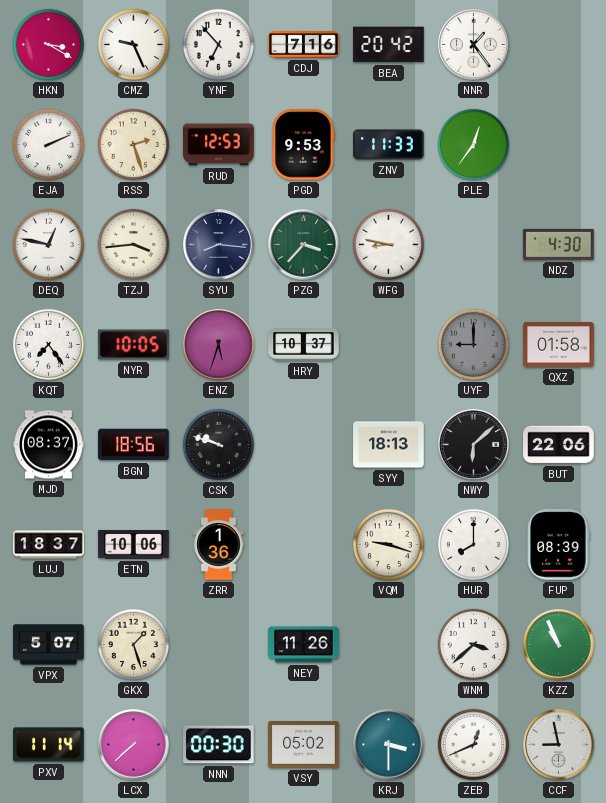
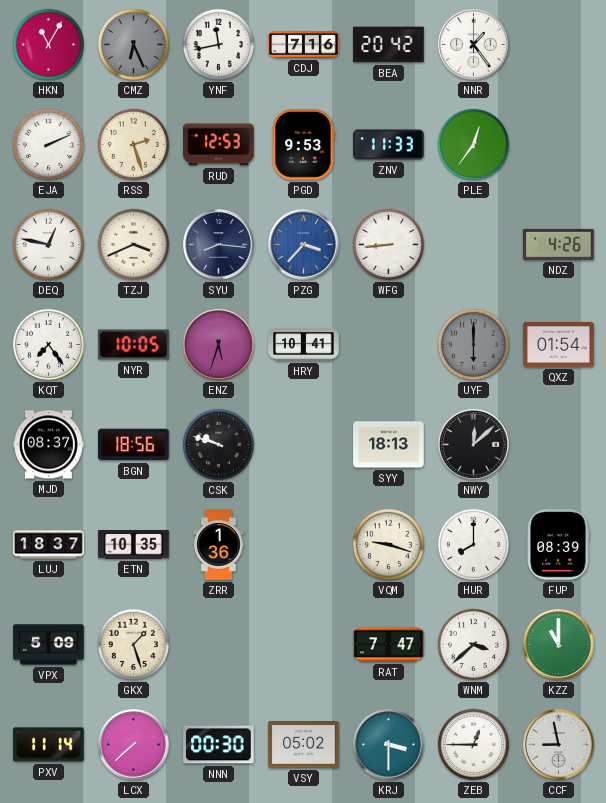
HKN: 3:20 -> 11:05
CMZ: 9:26 -> 6:26
CMZ dial: white -> grey
YNF: 6:53 -> 11:43
TZJ: 3:44 -> 3:41
PZG dial: green -> blue
WFG: 8:47 -> 8:44
NDZ: 4:30 -> 4:26
HRY: 10:37 -> 10:41
UYF: 9:00 -> 6:00
QXZ: 01:58 -> 01:54
NWY: 6:08 -> 12:08
BUT: 22:06 -> none
ETN: 10:06 -> 10:35
VPX: 5:07 -> 5:09
NEY: 11:26 -> none
RAT: none -> 7:47
KZZ: 10:56 -> 11:00
ZEB: 12:41 -> 12:45
